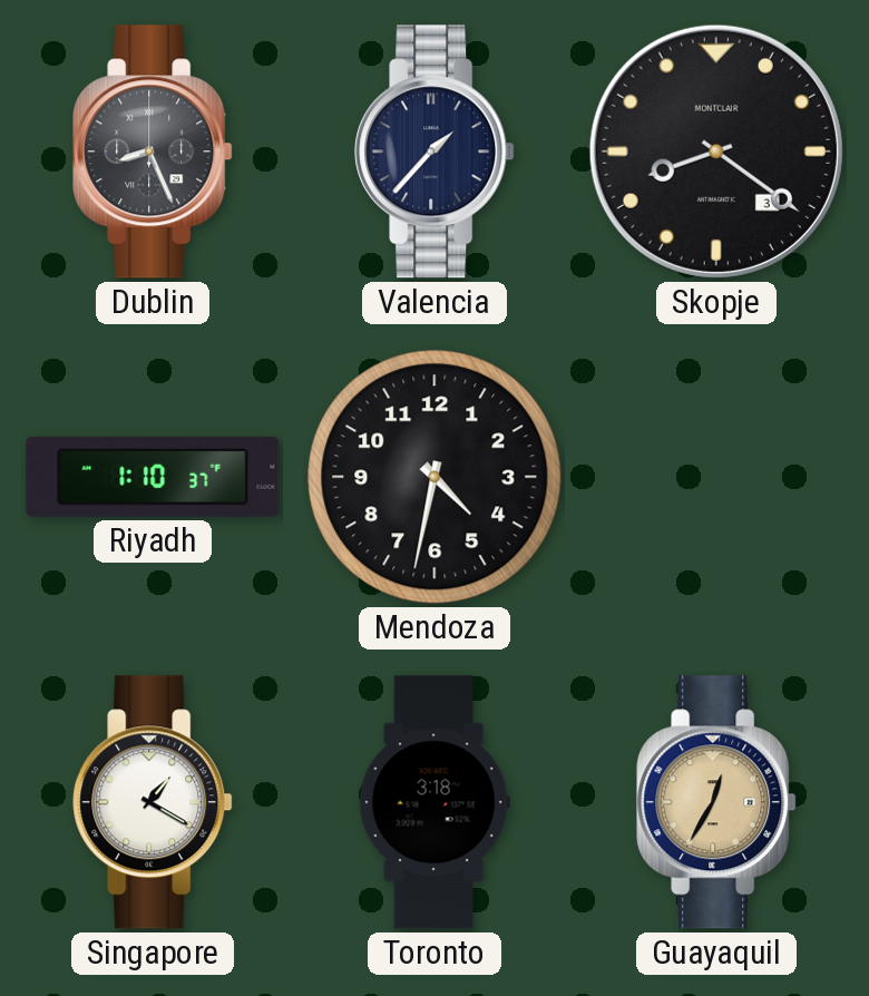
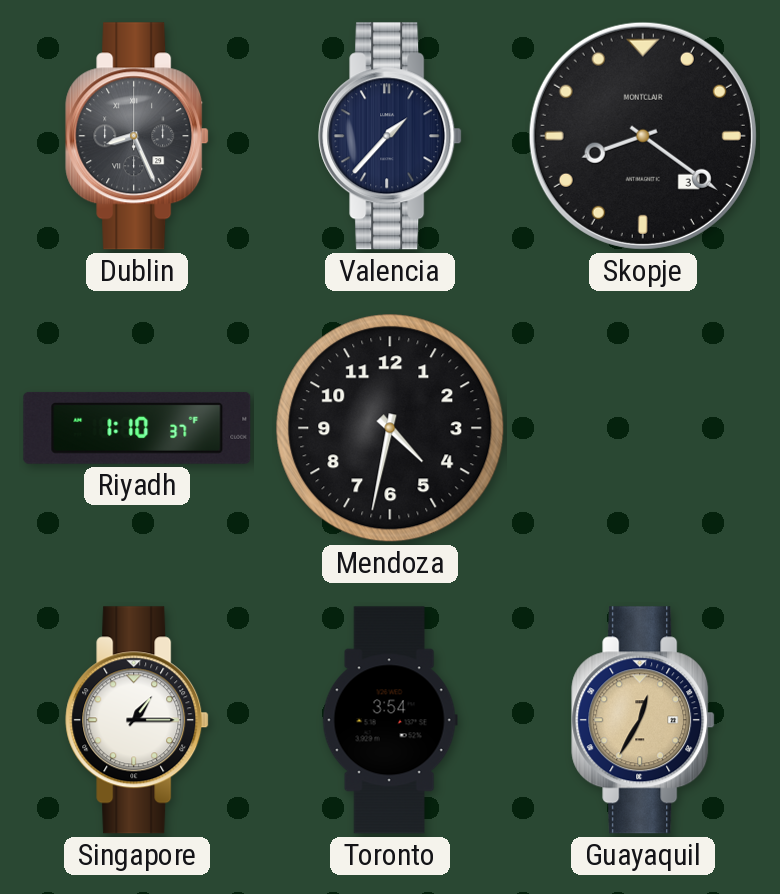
Singapore: 1:20 -> 1:15
Toronto: 3:18 -> 3:54
